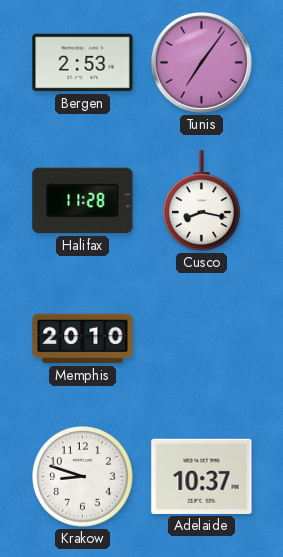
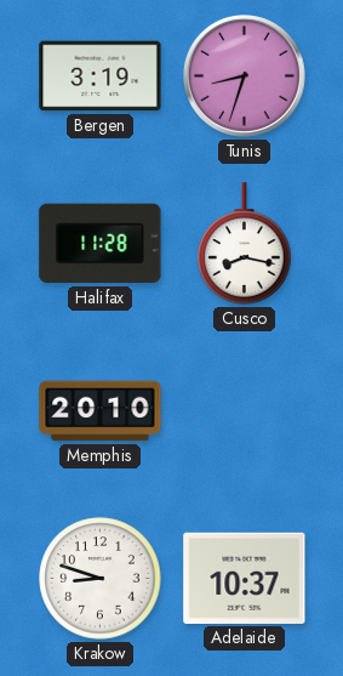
Bergen: 2:53 -> 3:19
Tunis: 7:06 -> 8:33
